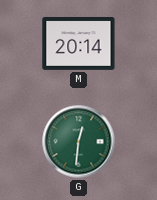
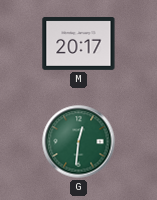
M: 20:14 -> 20:17
